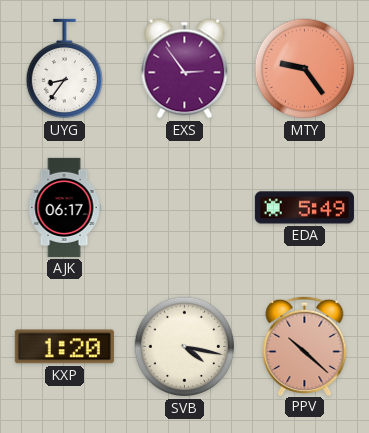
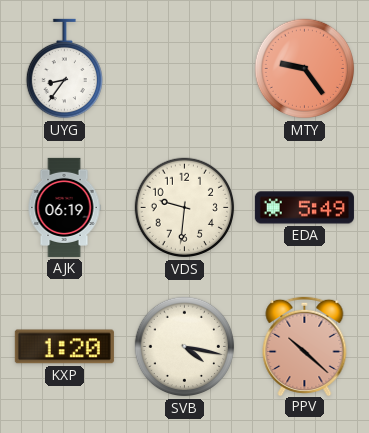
EXS: 2:54 -> none
AJK: 06:17 -> 06:19
VDS: none -> 9:31
